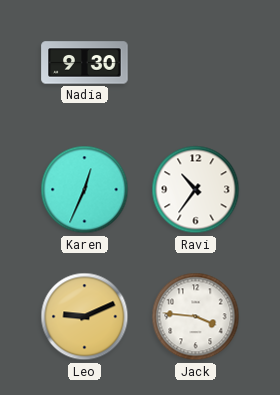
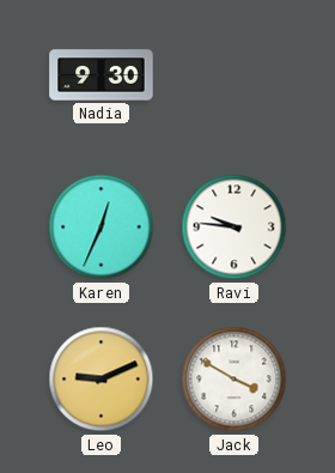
Ravi: 10:36 -> 9:46
Jack: 3:46 -> 3:50
